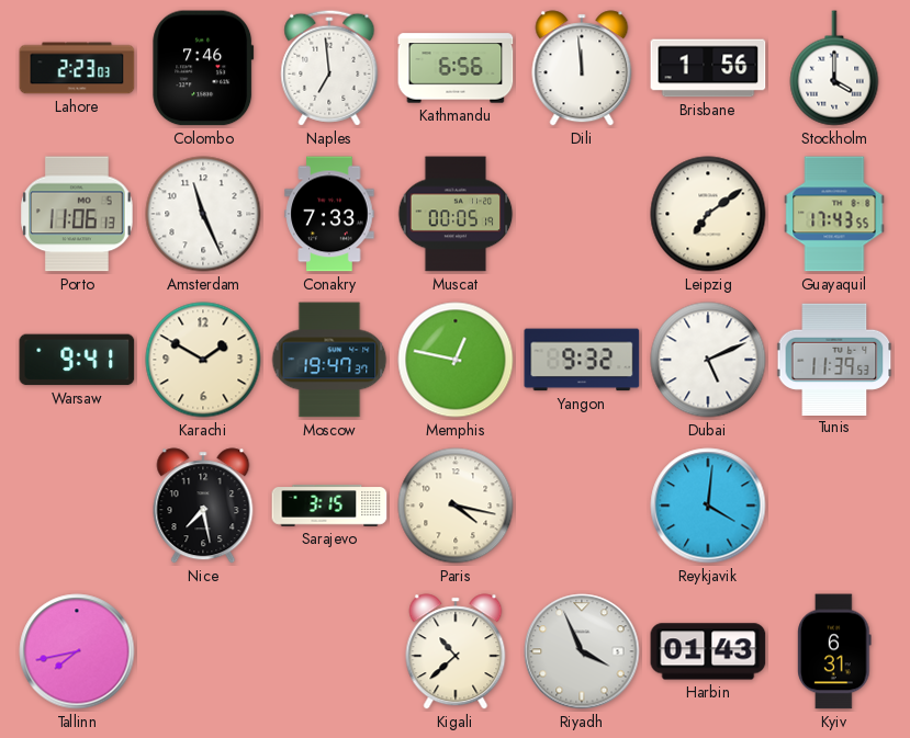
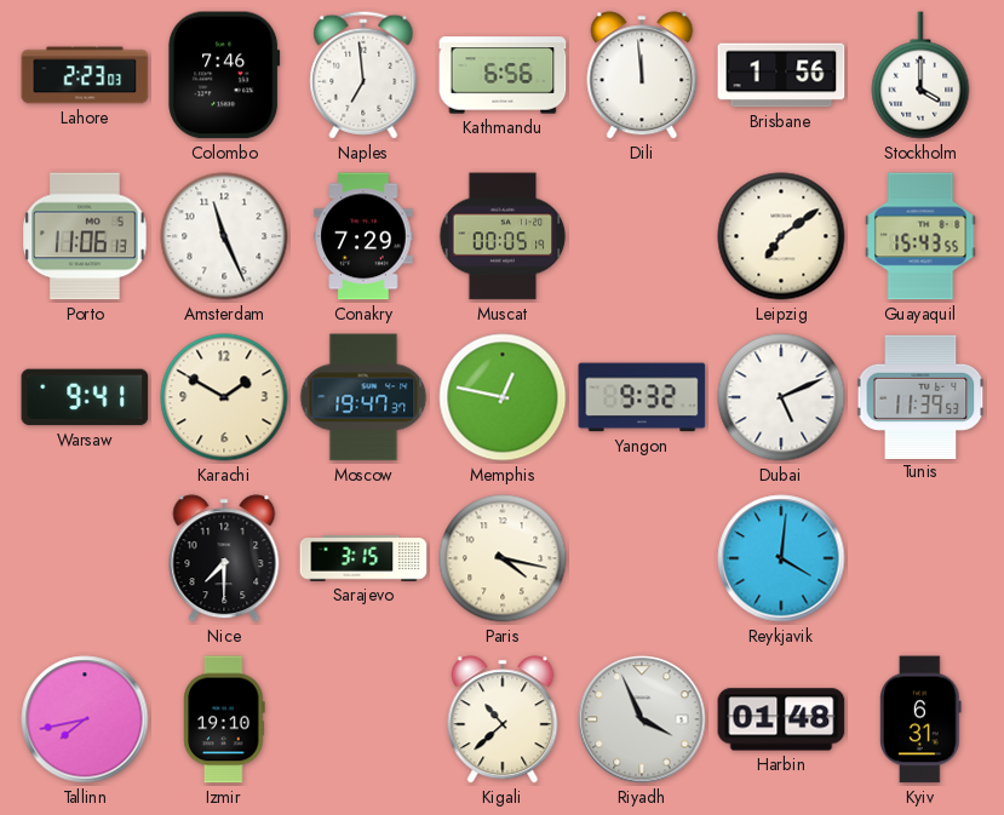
Conakry: 7:33 -> 7:29
Guayaquil: 17:43 -> 15:43
Nice: 7:28 -> 7:30
Izmir: none -> 19:10
Harbin: 01:43 -> 01:48
